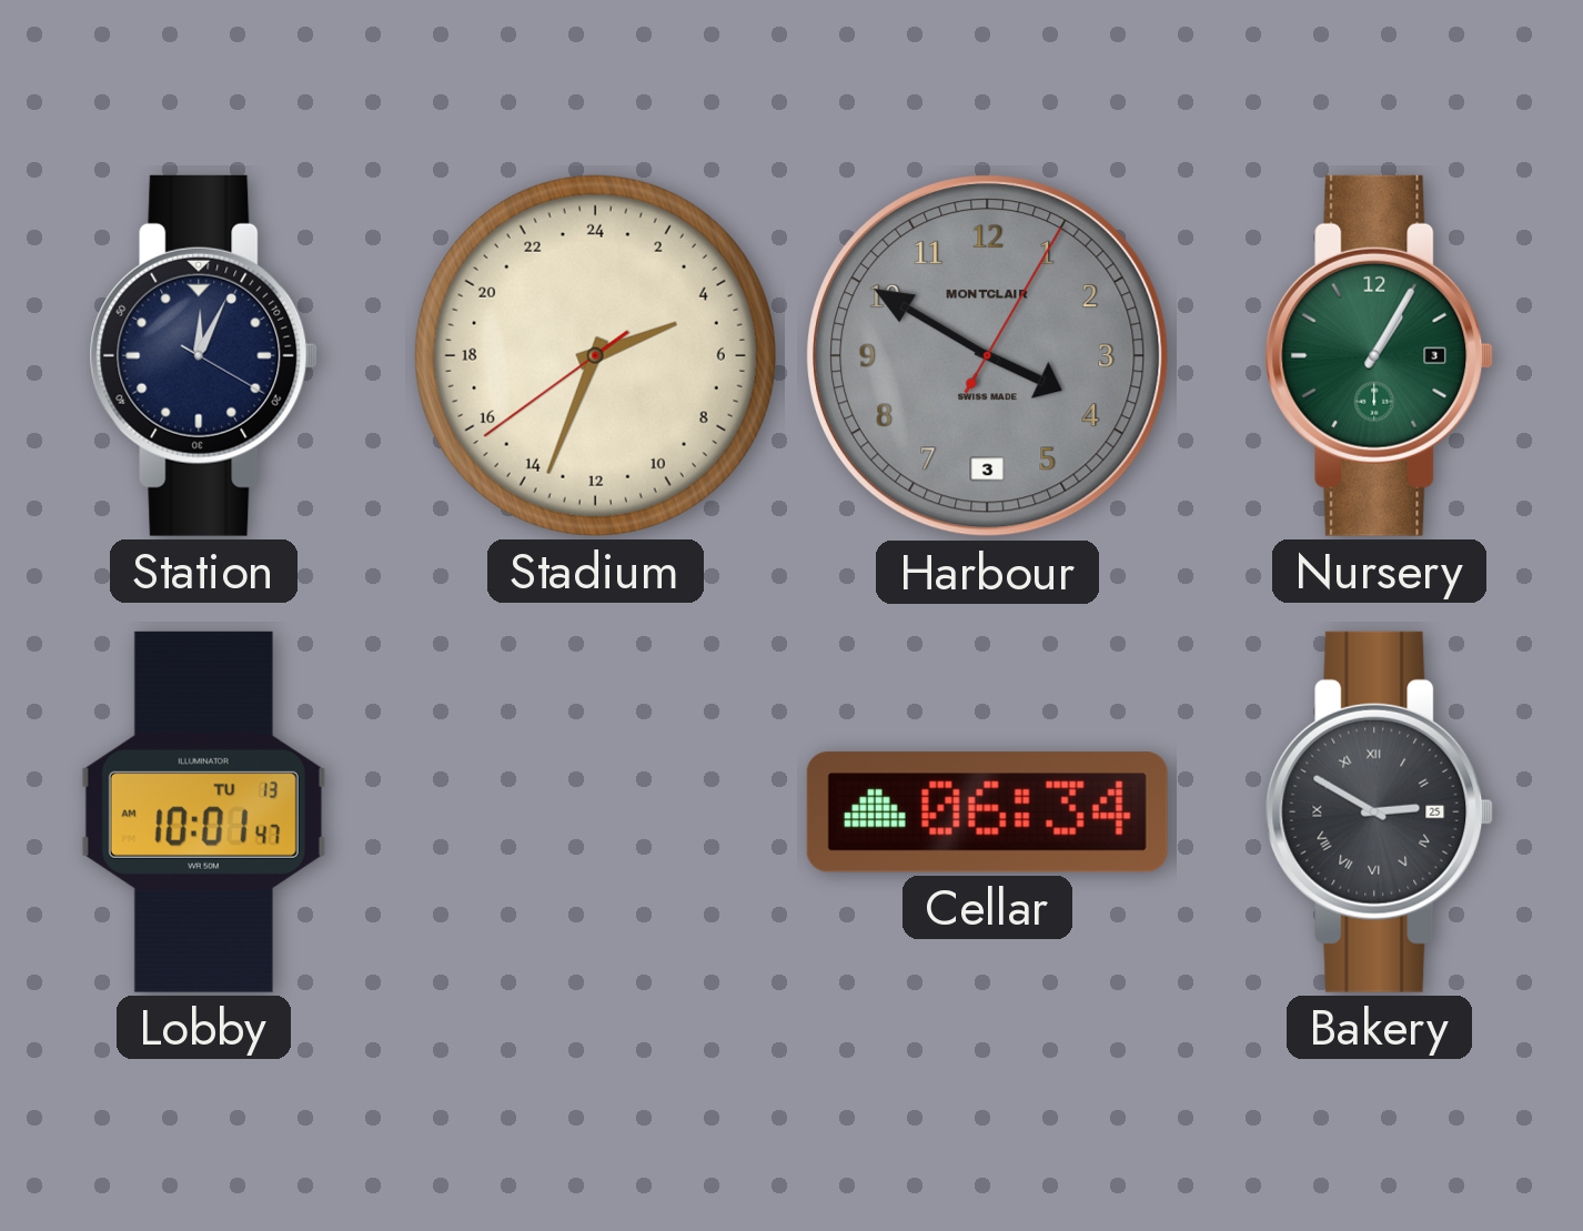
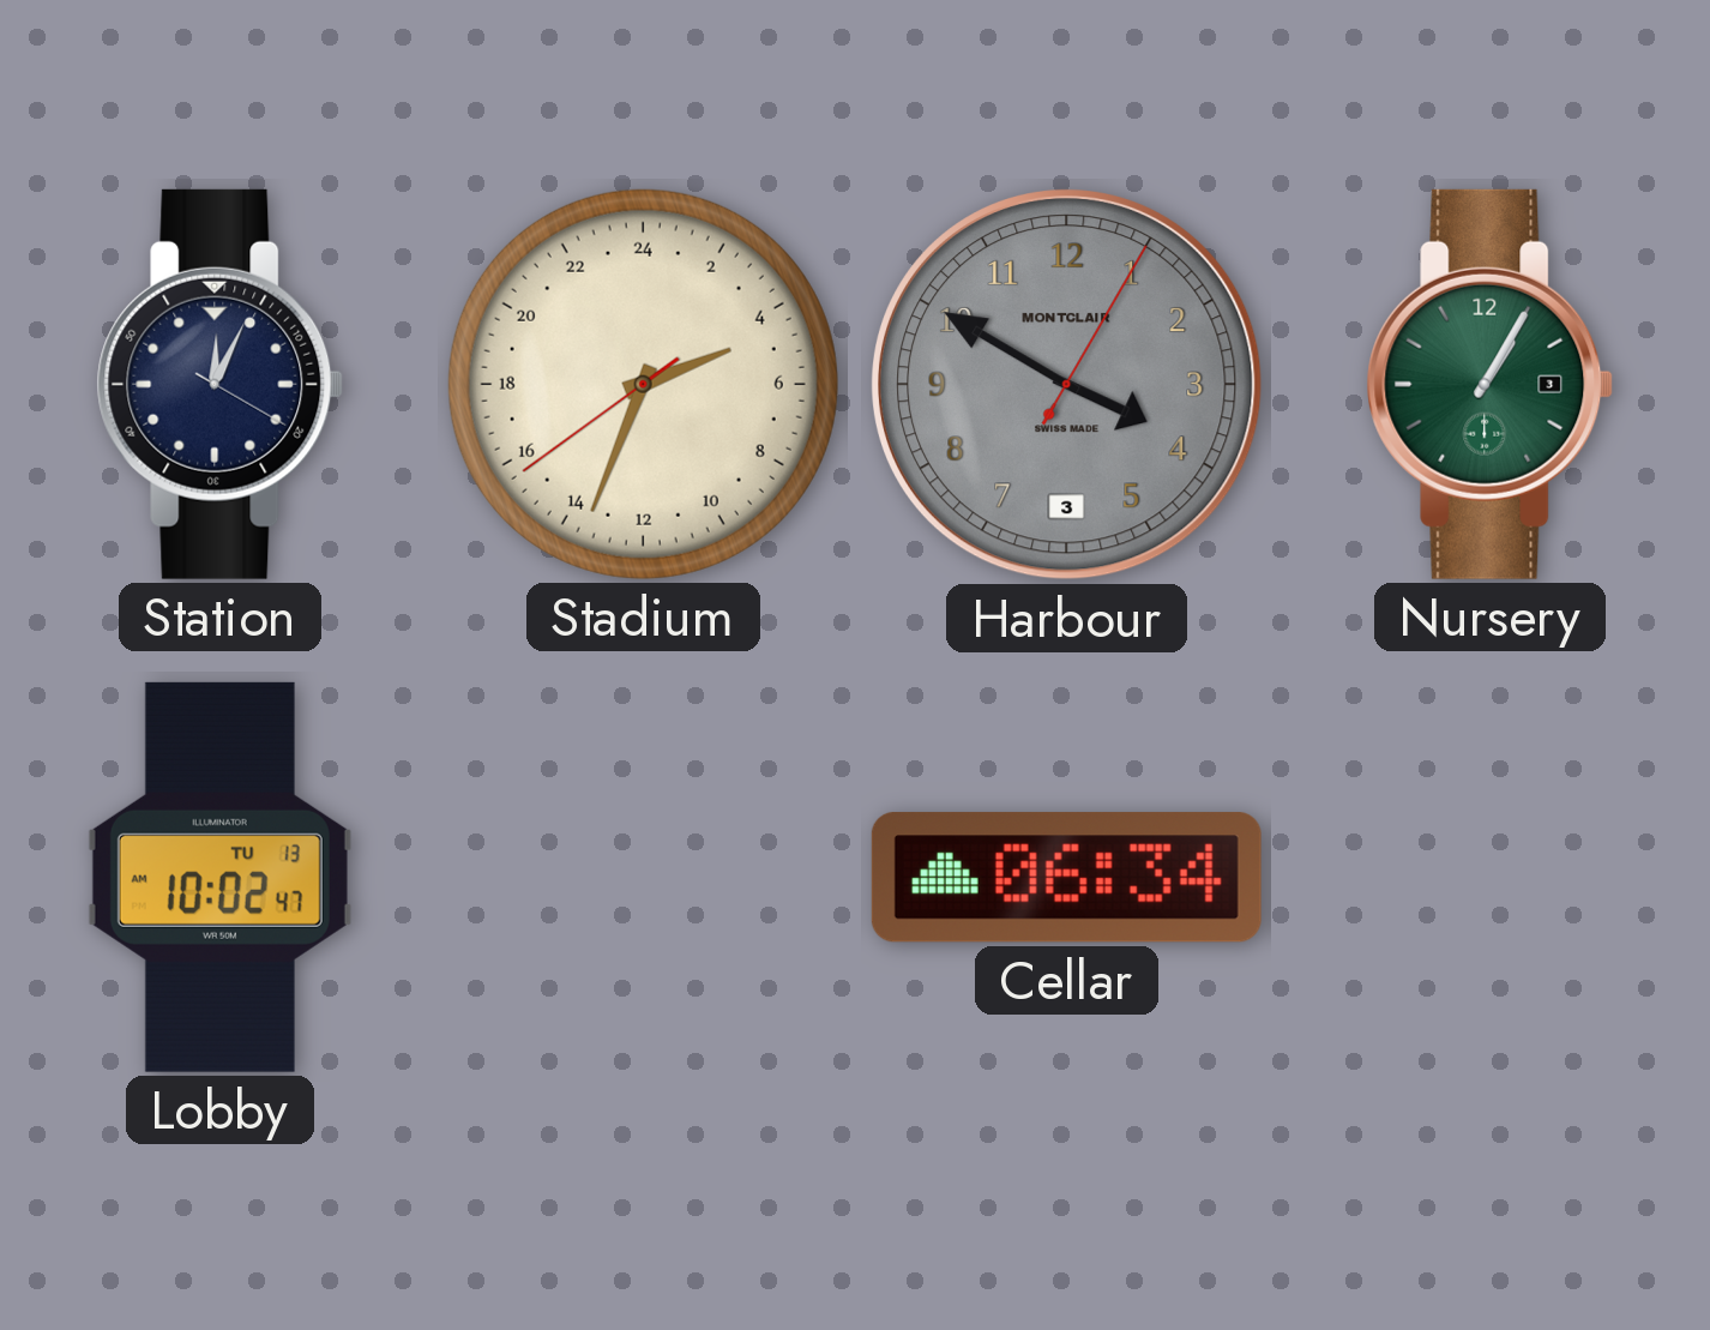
Lobby: 10:01 -> 10:02
Bakery: 2:50 -> none
